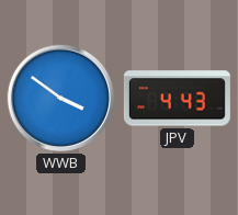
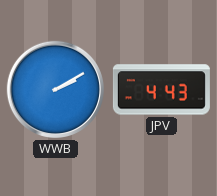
WWB: 3:51 -> 2:10
